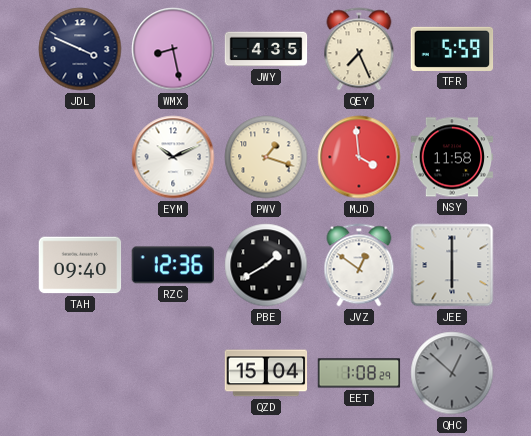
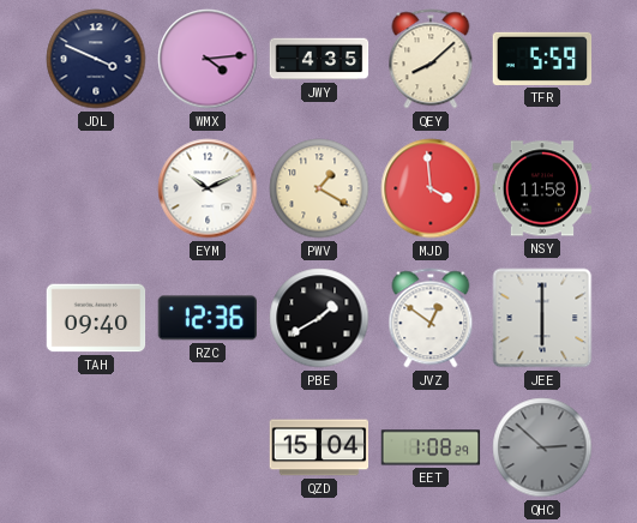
WMX: 8:28 -> 4:14
QEY: 7:26 -> 8:08
PWV: 1:18 -> 1:20
QHC: 12:52 -> 2:52
